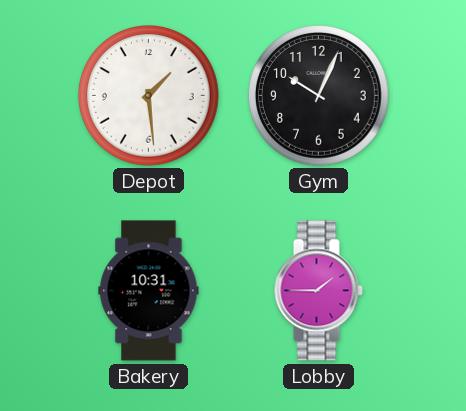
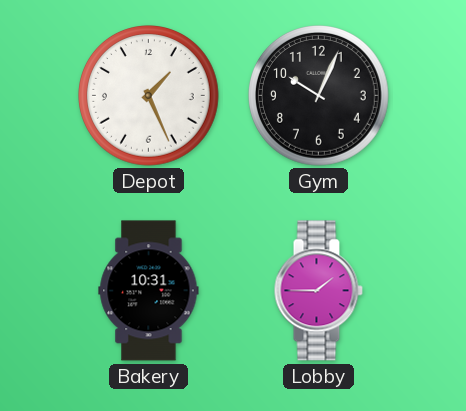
Depot: 1:29 -> 1:26
